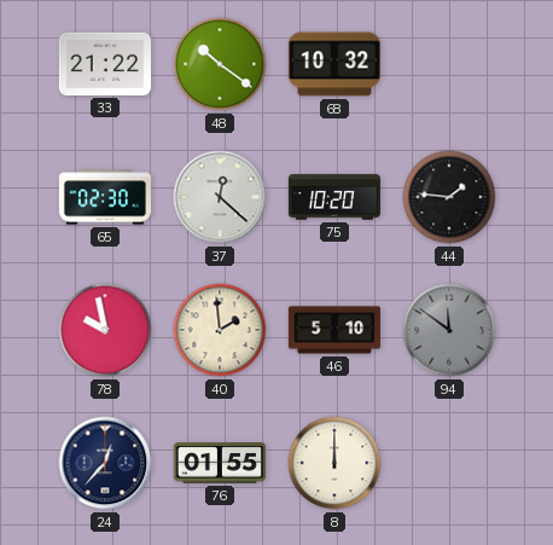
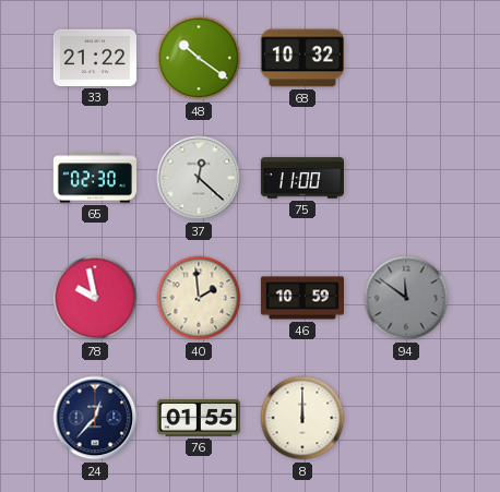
75: 10:20 -> 11:00
44: 1:46 -> none
46: 5:10 -> 10:59
